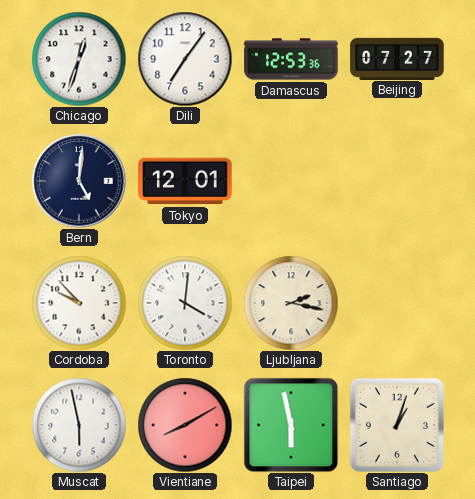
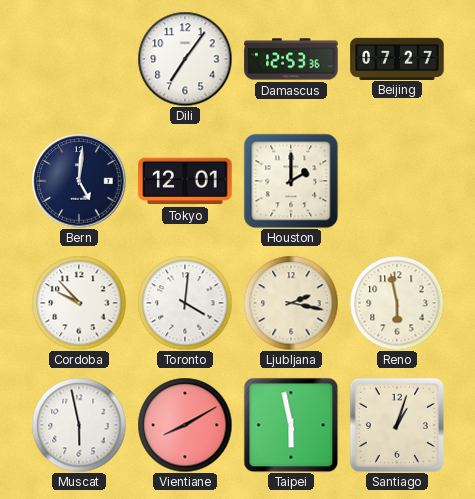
Chicago: 12:33 -> none
Houston: none -> 2:00
Reno: none -> 5:58
